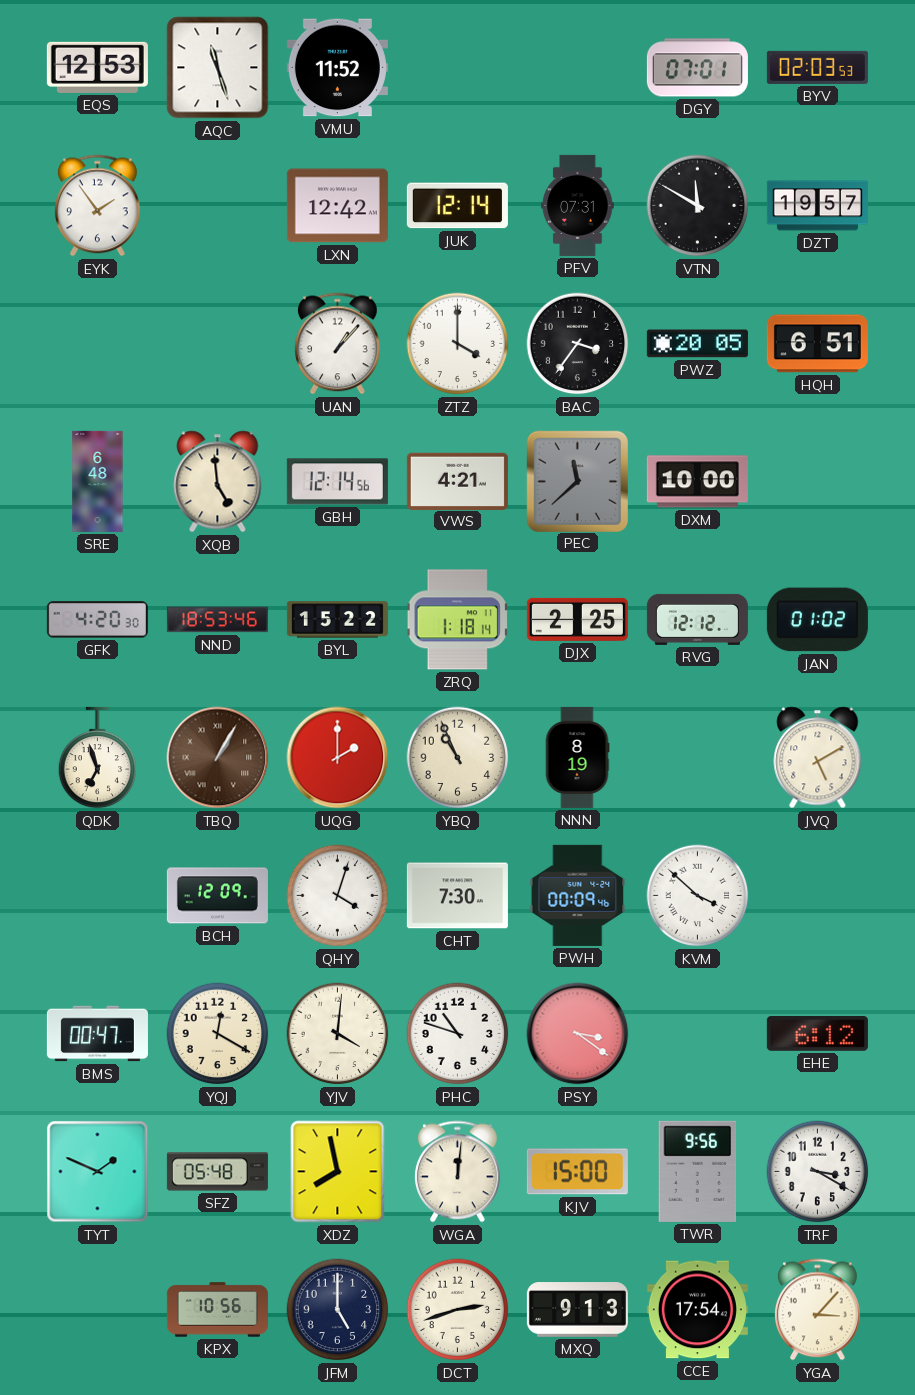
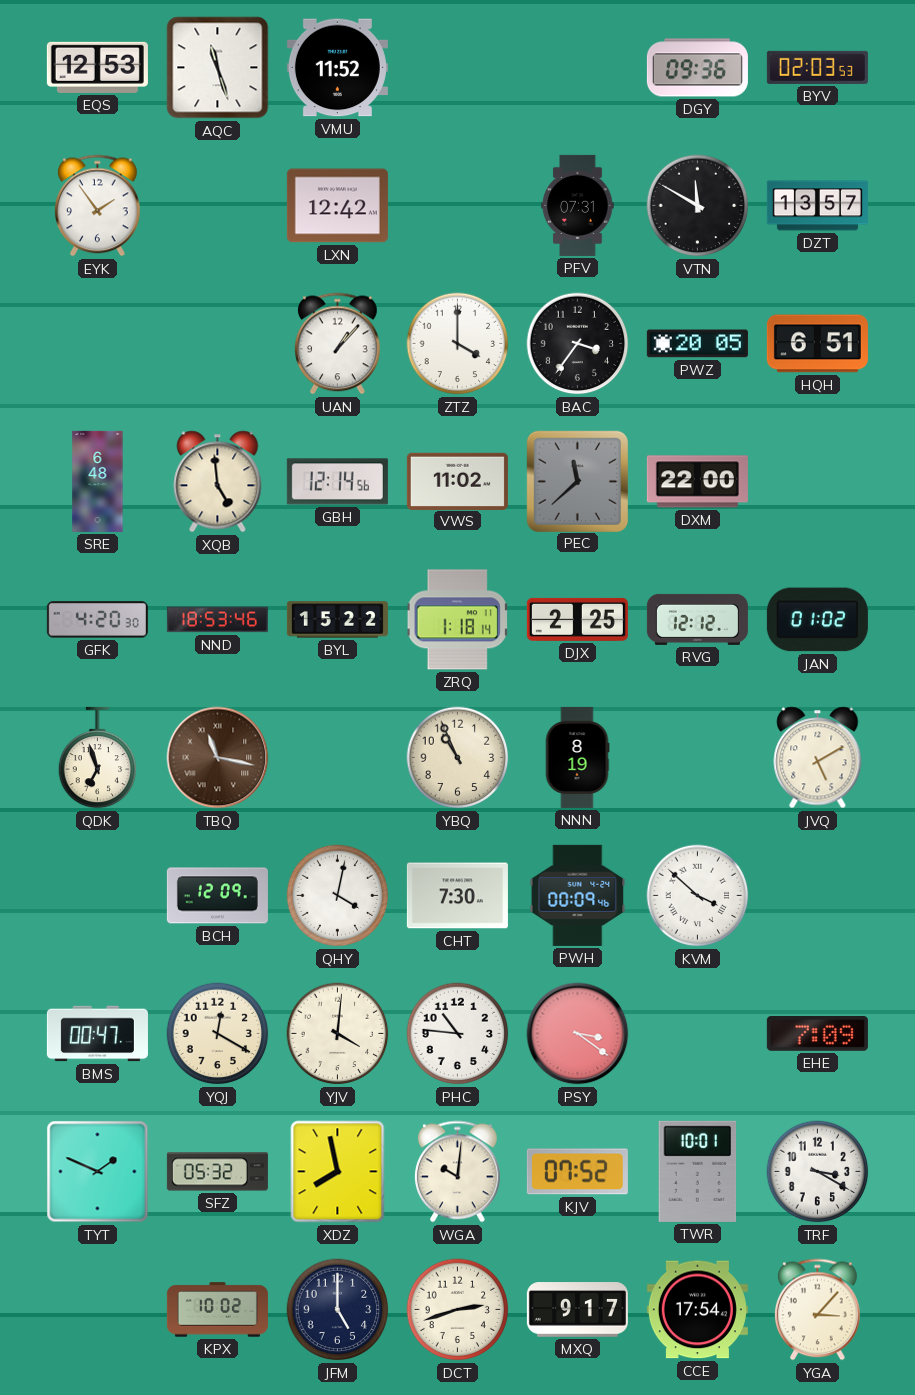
DGY: 07:01 -> 09:36
JUK: 12:14 -> none
DZT: 19:57 -> 13:57
VWS: 4:21 -> 11:02
DXM: 10:00 -> 22:00
TBQ: 1:05 -> 11:17
UQG: 2:00 -> none
QHY: 4:03 -> 4:02
PHC: 10:48 -> 10:46
EHE: 6:12 -> 7:09
SFZ: 05:48 -> 05:32
WGA: 12:01 -> 10:01
KJV: 15:00 -> 07:52
TWR: 9:56 -> 10:01
KPX: 10:56 -> 10:02
MXQ: 9:13 -> 9:17
